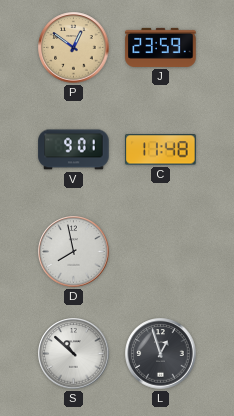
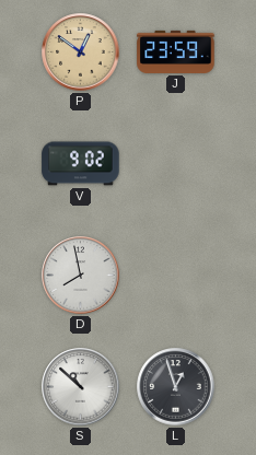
V: 9:01 -> 9:02
C: 11:48 -> none
